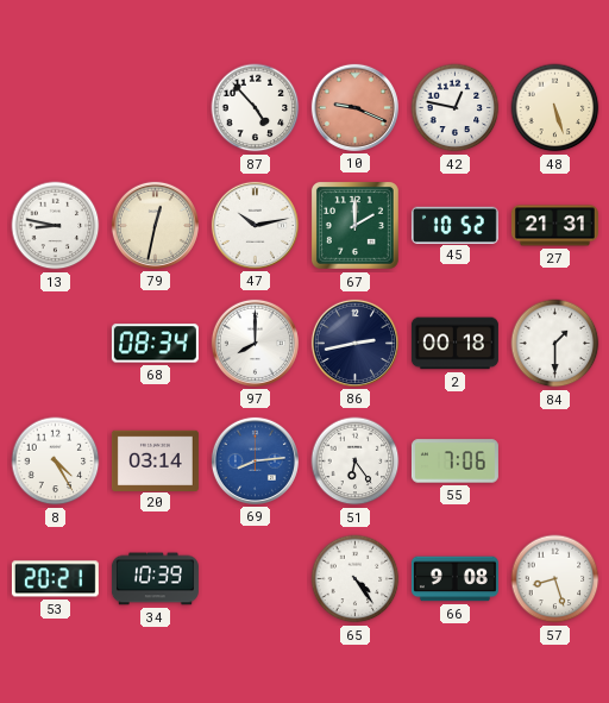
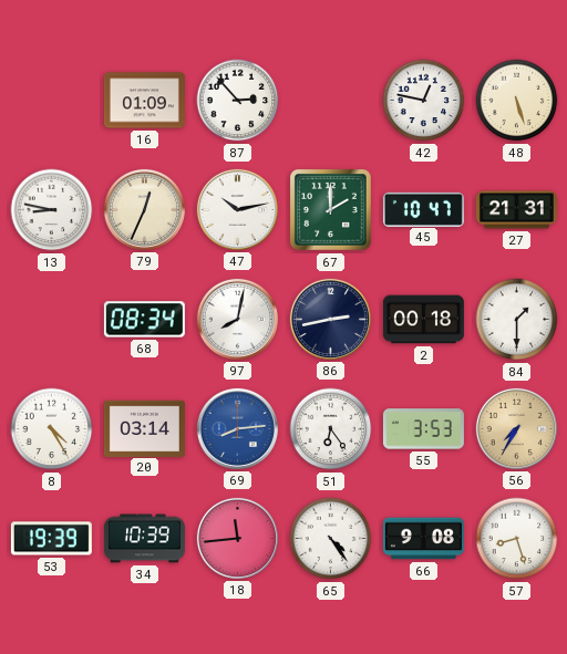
16: none -> 01:09
87: 4:53 -> 2:53
10: 9:19 -> none
79: 12:32 -> 12:34
45: 10:52 -> 10:47
97: 8:00 -> 8:02
55: 7:06 -> 3:53
56: none -> 7:35
53: 20:21 -> 19:39
18: none -> 11:44
